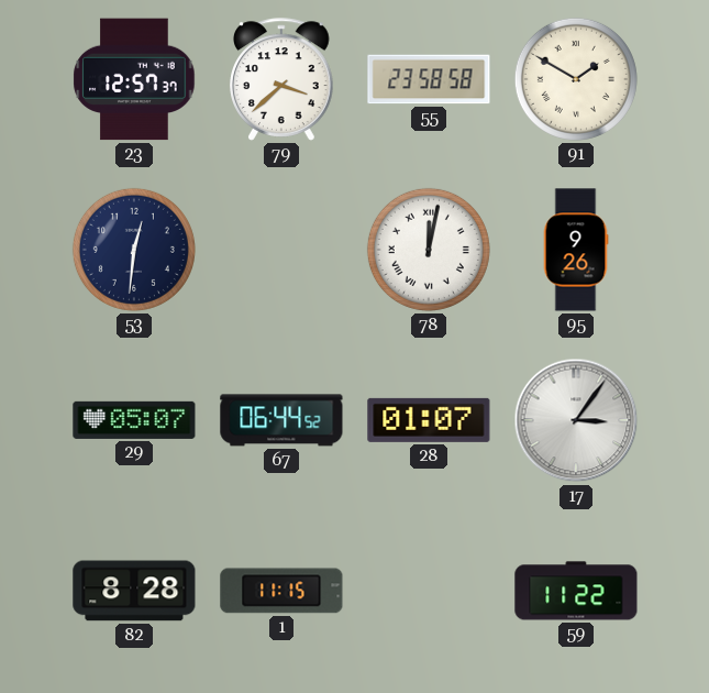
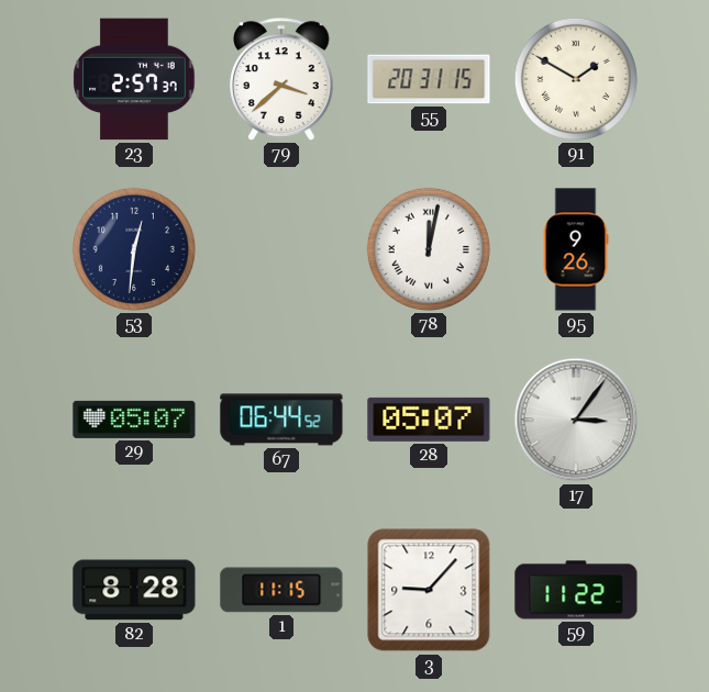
23: 12:57 -> 2:57
55: 23:58 -> 20:31
28: 01:07 -> 05:07
3: none -> 9:07
